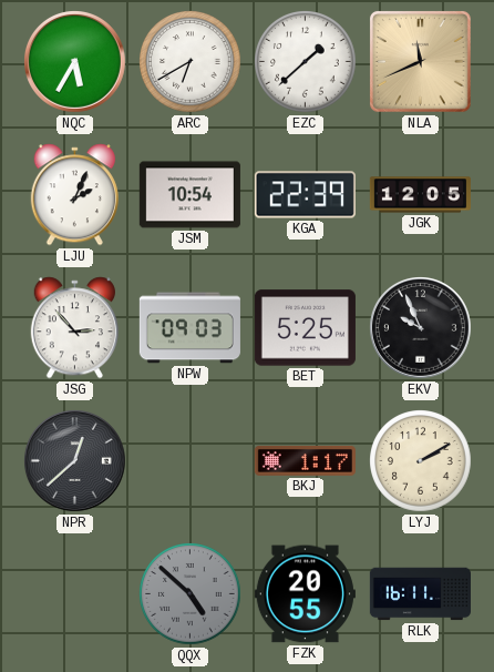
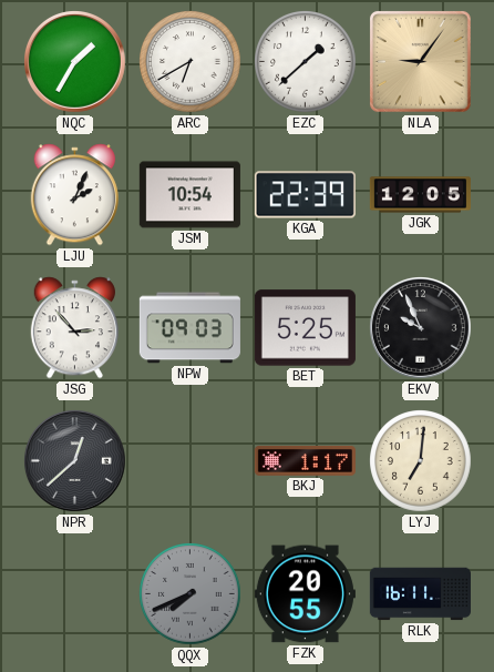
NQC: 5:35 -> 1:35
NLA: 11:41 -> 9:06
LYJ: 2:10 -> 7:01
QQX: 4:52 -> 7:41
